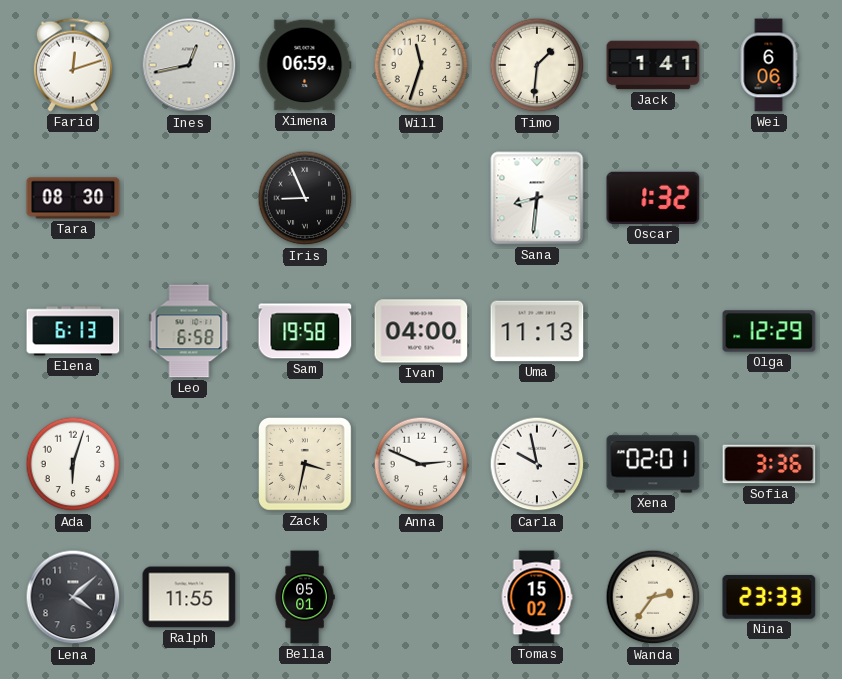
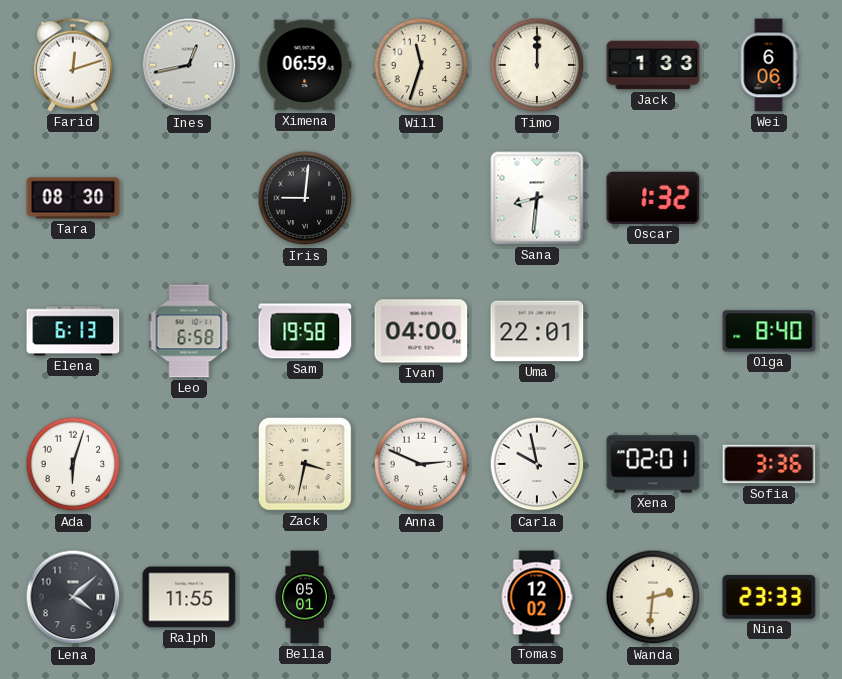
Timo: 1:31 -> 12:00
Jack: 1:41 -> 1:33
Iris: 8:56 -> 9:01
Uma: 11:13 -> 22:01
Olga: 12:29 -> 8:40
Tomas: 15:02 -> 12:02
Wanda: 2:36 -> 2:31
